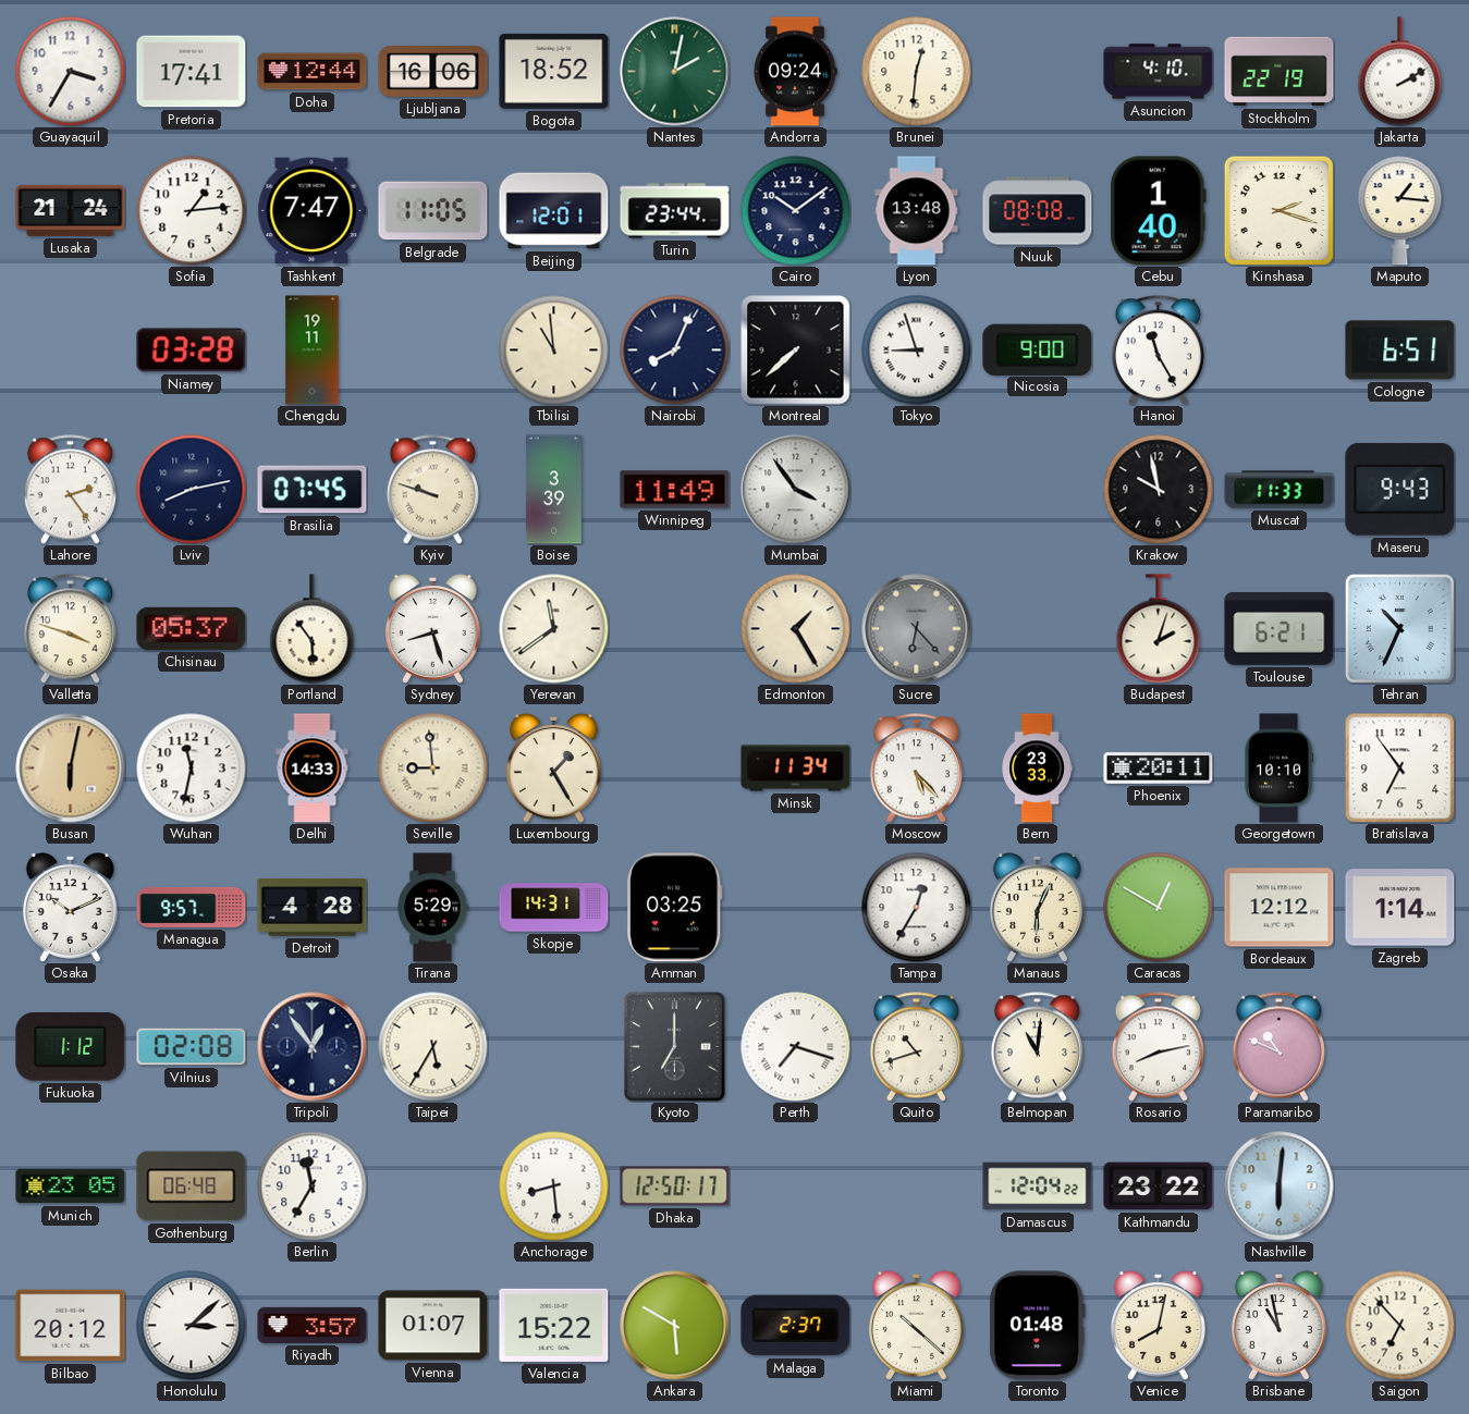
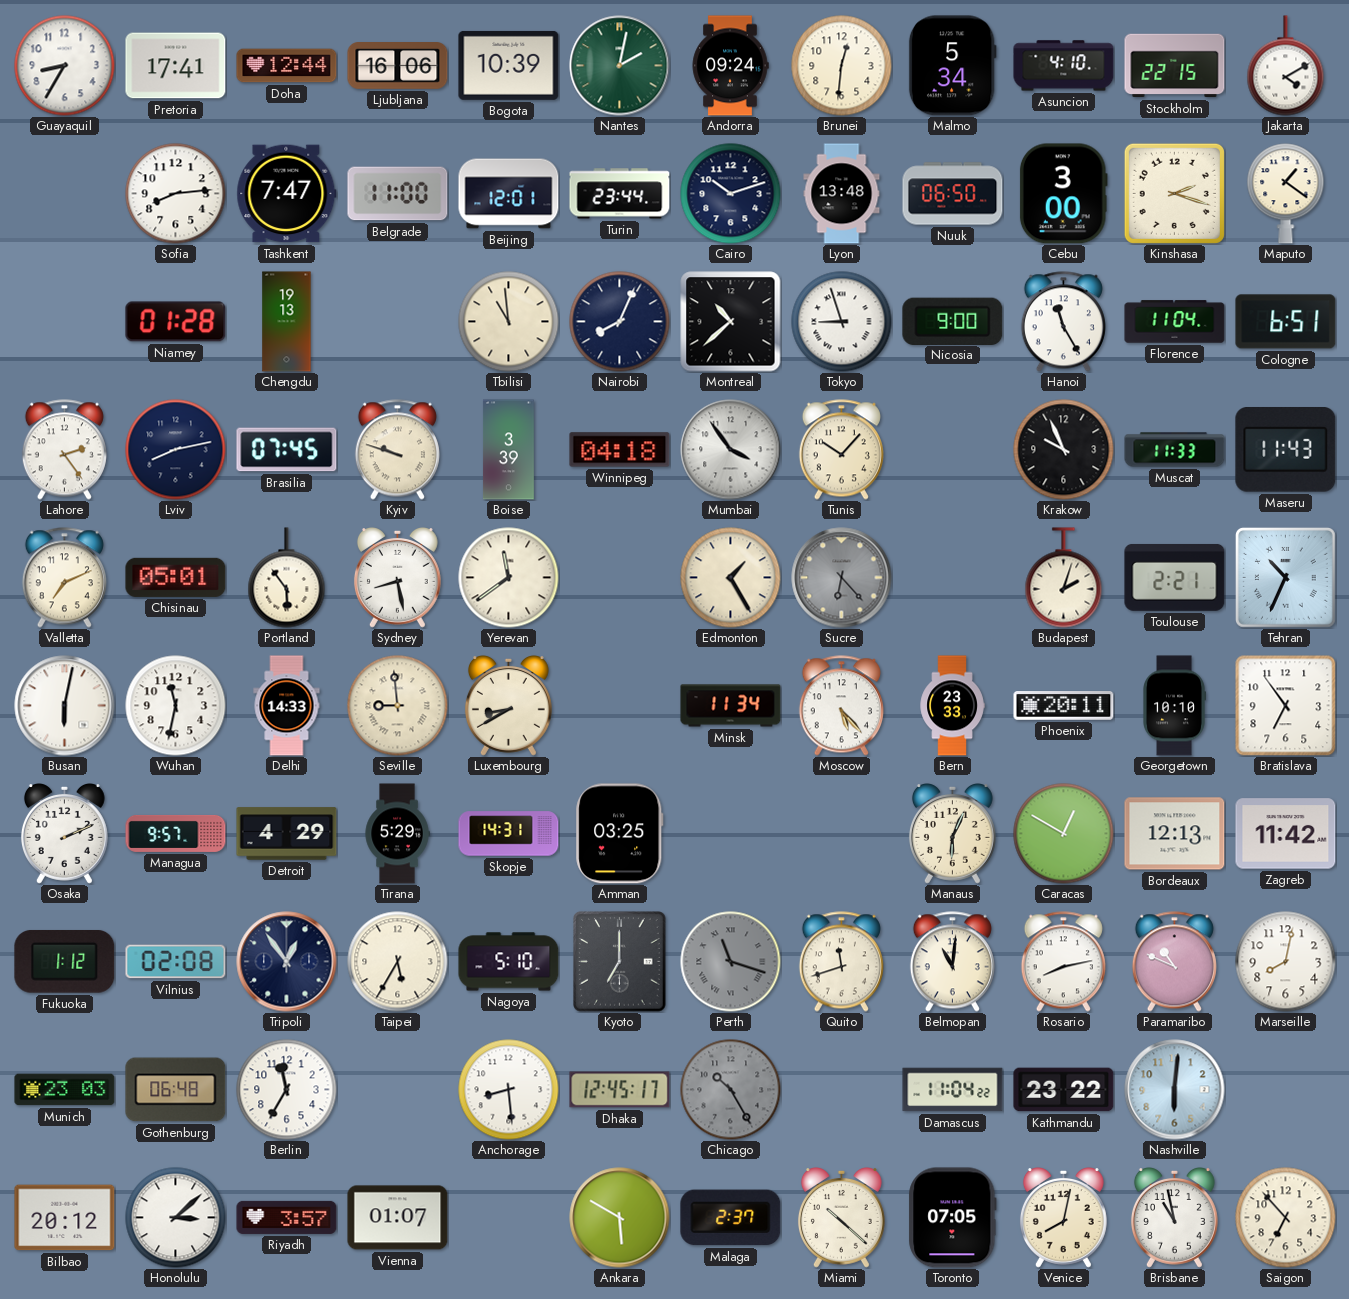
Guayaquil: 3:35 -> 8:35
Bogota: 18:52 -> 10:39
Malmo: none -> 5:34
Stockholm: 22:19 -> 22:15
Jakarta: 2:10 -> 4:10
Lusaka: 21:24 -> none
Sofia: 1:14 -> 8:14
Belgrade: 11:05 -> 11:00
Cairo: 10:09 -> 10:12
Nuuk: 08:08 -> 06:50
Cebu: 1:40 -> 3:00
Maputo: 1:16 -> 1:21
Niamey: 03:28 -> 01:28
Chengdu: 19:11 -> 19:13
Montreal: 7:38 -> 10:38
Florence: none -> 11:04
Winnipeg: 11:49 -> 04:18
Tunis: none -> 10:07
Krakow: 9:58 -> 9:56
Maseru: 9:43 -> 11:43
Valletta: 3:48 -> 7:11
Chisinau: 05:37 -> 05:01
Sydney: 8:27 -> 8:28
Toulouse: 6:21 -> 2:21
Busan dial: champagne -> white
Luxembourg: 1:25 -> 8:40
Osaka: 10:11 -> 2:11
Detroit: 4:28 -> 4:29
Tampa: 12:35 -> none
Bordeaux: 12:12 -> 12:13
Zagreb: 1:14 -> 11:42
Nagoya: none -> 5:10
Perth: 7:18 -> 11:18
Perth dial: white -> grey
Quito: 10:42 -> 11:42
Marseille: none -> 8:02
Munich: 23:05 -> 23:03
Dhaka: 12:50 -> 12:45
Chicago: none -> 10:25
Damascus: 12:04 -> 11:04
Valencia: 15:22 -> none
Toronto: 01:48 -> 07:05
